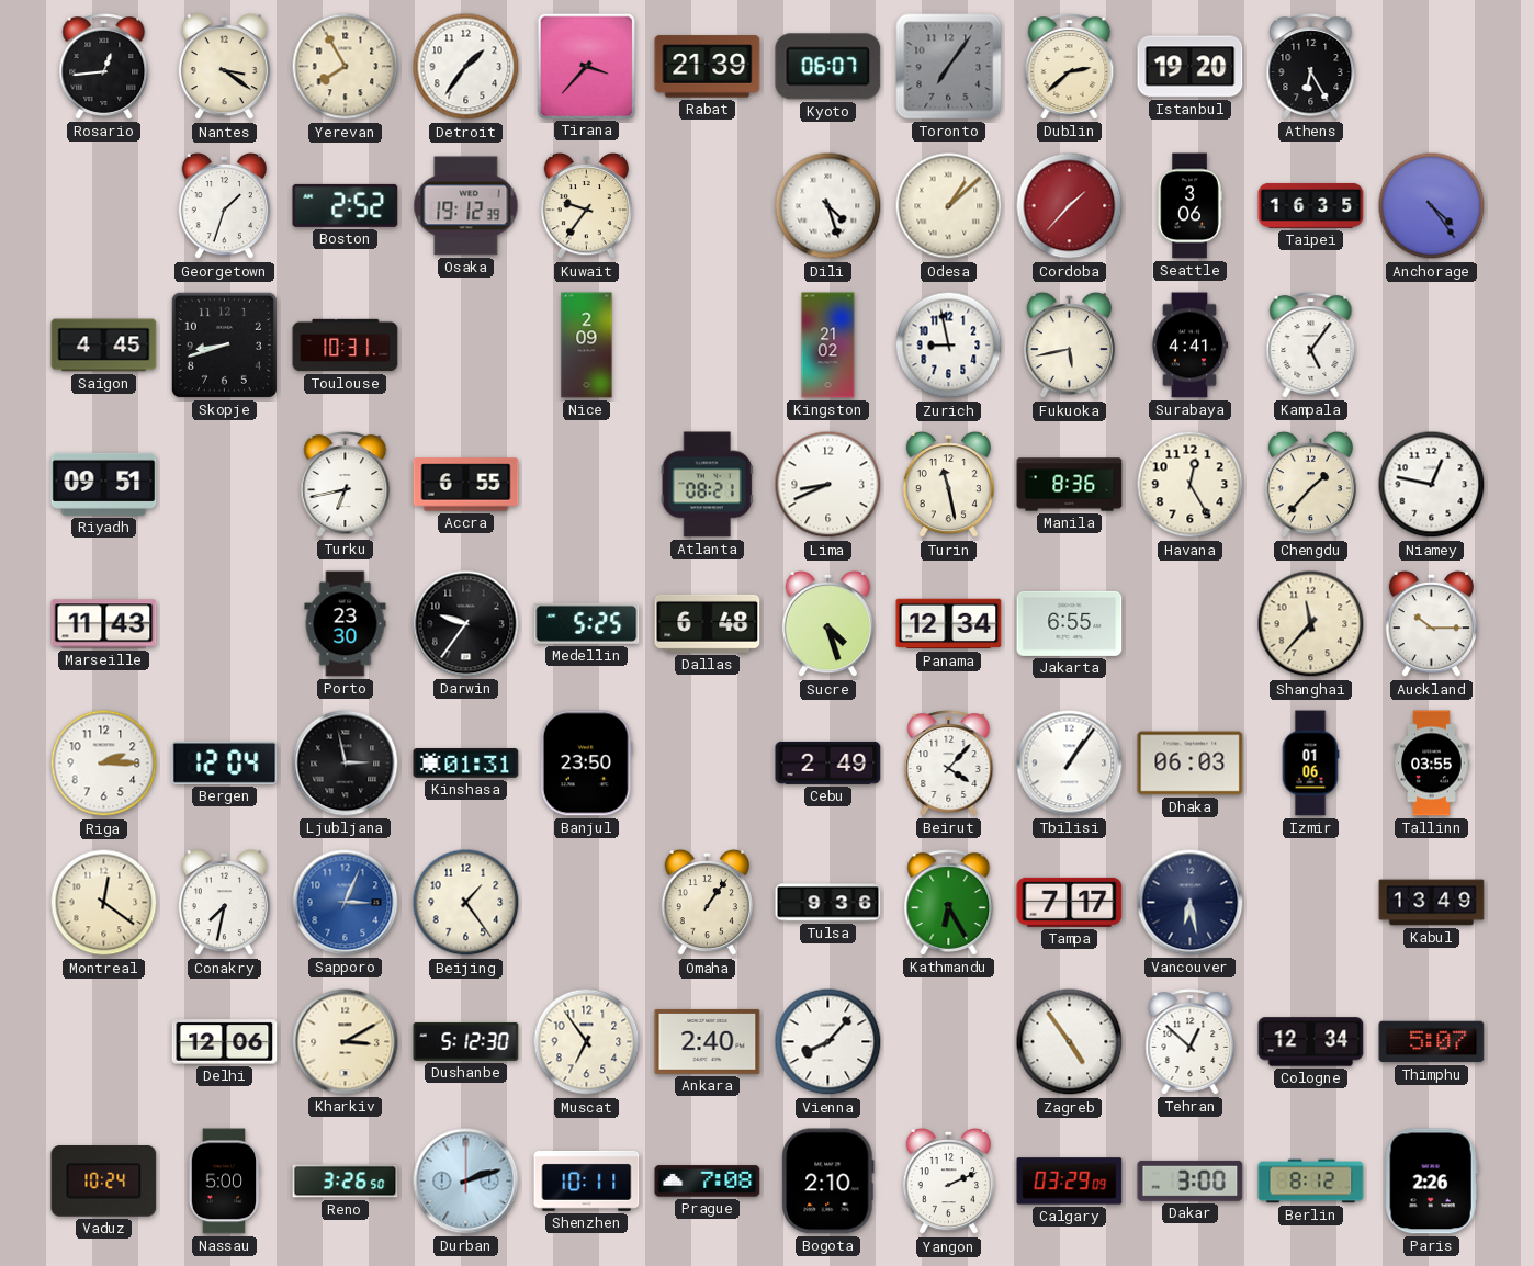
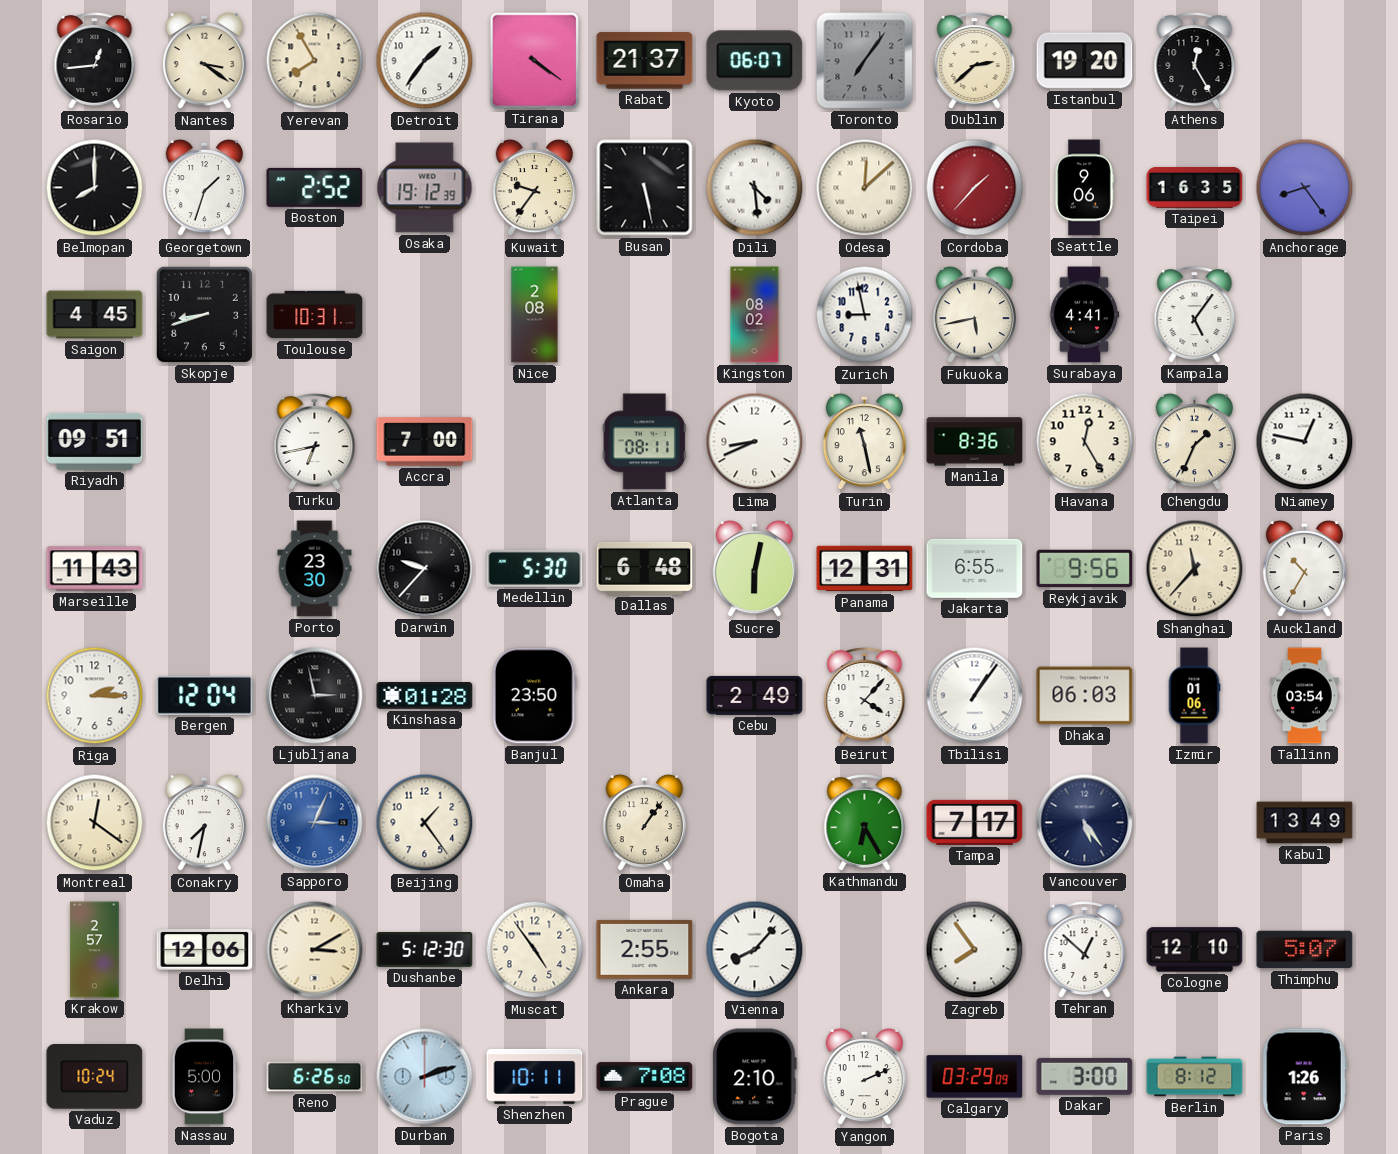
Tirana: 3:37 -> 4:21
Rabat: 21:39 -> 21:37
Athens: 6:25 -> 12:25
Belmopan: none -> 8:00
Busan: none -> 5:28
Dili: 4:27 -> 4:29
Odesa: 1:08 -> 12:08
Seattle: 3:06 -> 9:06
Anchorage: 4:24 -> 8:24
Nice: 2:09 -> 2:08
Kingston: 21:02 -> 08:02
Accra: 6:55 -> 7:00
Atlanta: 08:21 -> 08:11
Chengdu: 1:37 -> 1:34
Darwin: 9:36 -> 9:37
Medellin: 5:25 -> 5:30
Sucre: 4:27 -> 6:02
Panama: 12:34 -> 12:31
Reykjavik: none -> 9:56
Auckland: 10:15 -> 10:35
Kinshasa: 01:31 -> 01:28
Tallinn: 03:55 -> 03:54
Tulsa: 9:36 -> none
Vancouver: 6:28 -> 5:24
Krakow: none -> 2:57
Muscat: 6:54 -> 4:54
Ankara: 2:40 -> 2:55
Zagreb: 4:54 -> 7:54
Cologne: 12:34 -> 12:10
Reno: 3:26 -> 6:26
Paris: 2:26 -> 1:26
